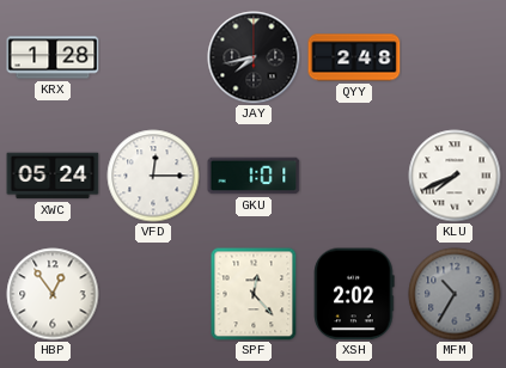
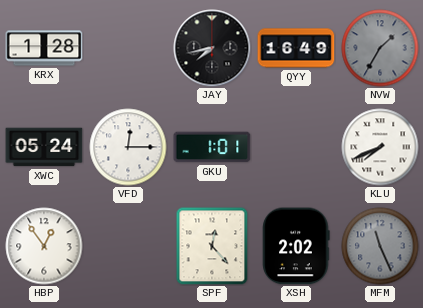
QYY: 2:48 -> 16:49
NVW: none -> 1:35
MFM: 10:35 -> 11:26
